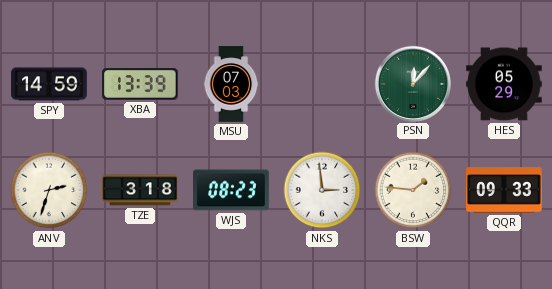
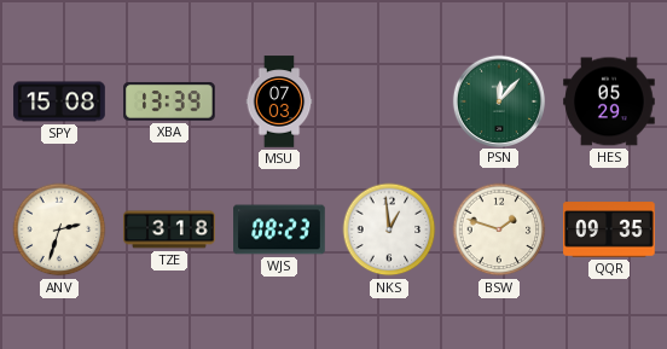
SPY: 14:59 -> 15:08
NKS: 2:59 -> 12:59
BSW: 1:46 -> 1:48
QQR: 09:33 -> 09:35
